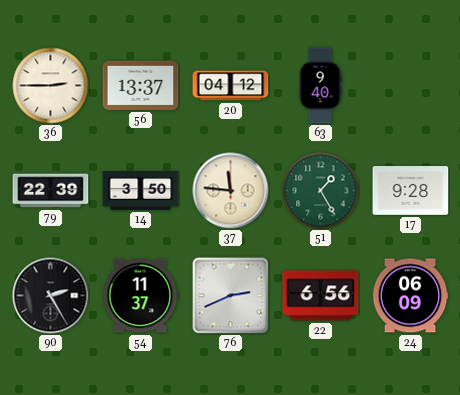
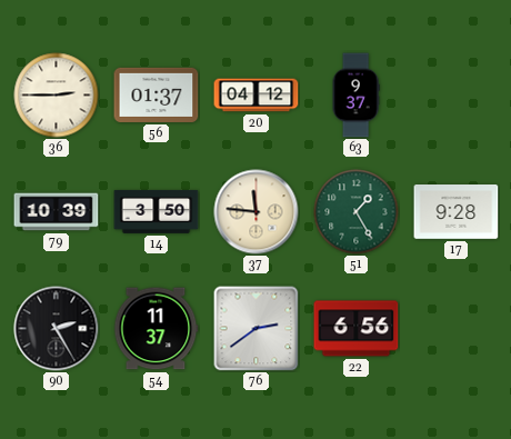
56: 13:37 -> 01:37
63: 9:40 -> 9:37
79: 22:39 -> 10:39
76: 2:41 -> 2:39
24: 06:09 -> none
